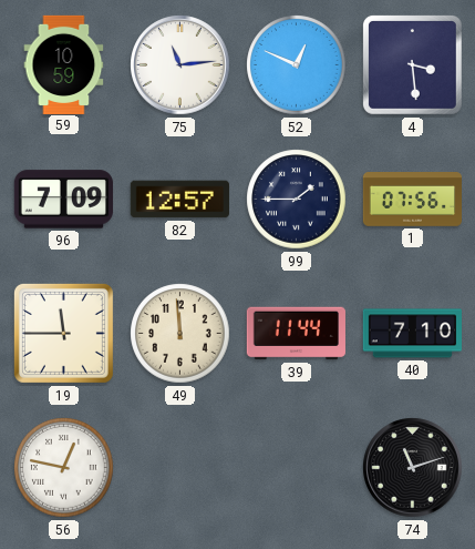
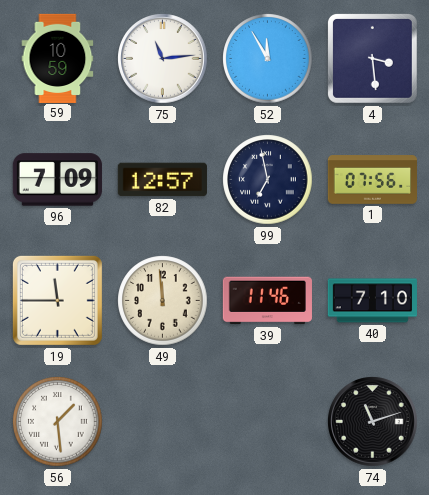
52: 12:49 -> 11:55
99: 1:45 -> 6:58
39: 11:44 -> 11:46
56: 12:47 -> 1:29
